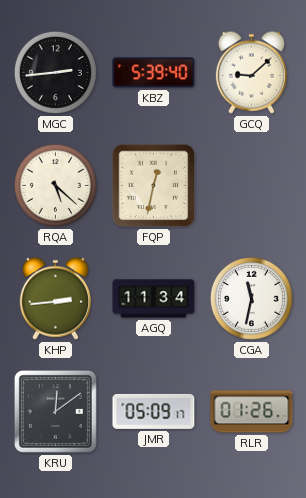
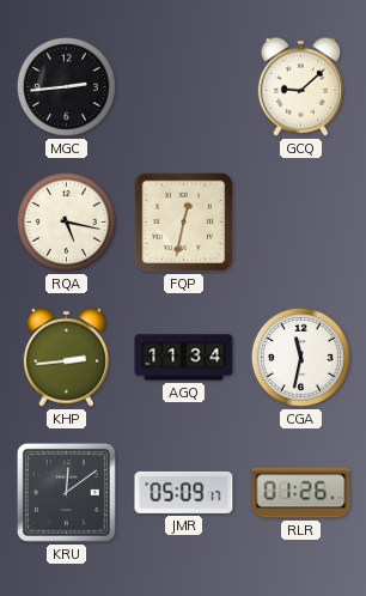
KBZ: 5:39 -> none
RQA: 5:22 -> 5:17
